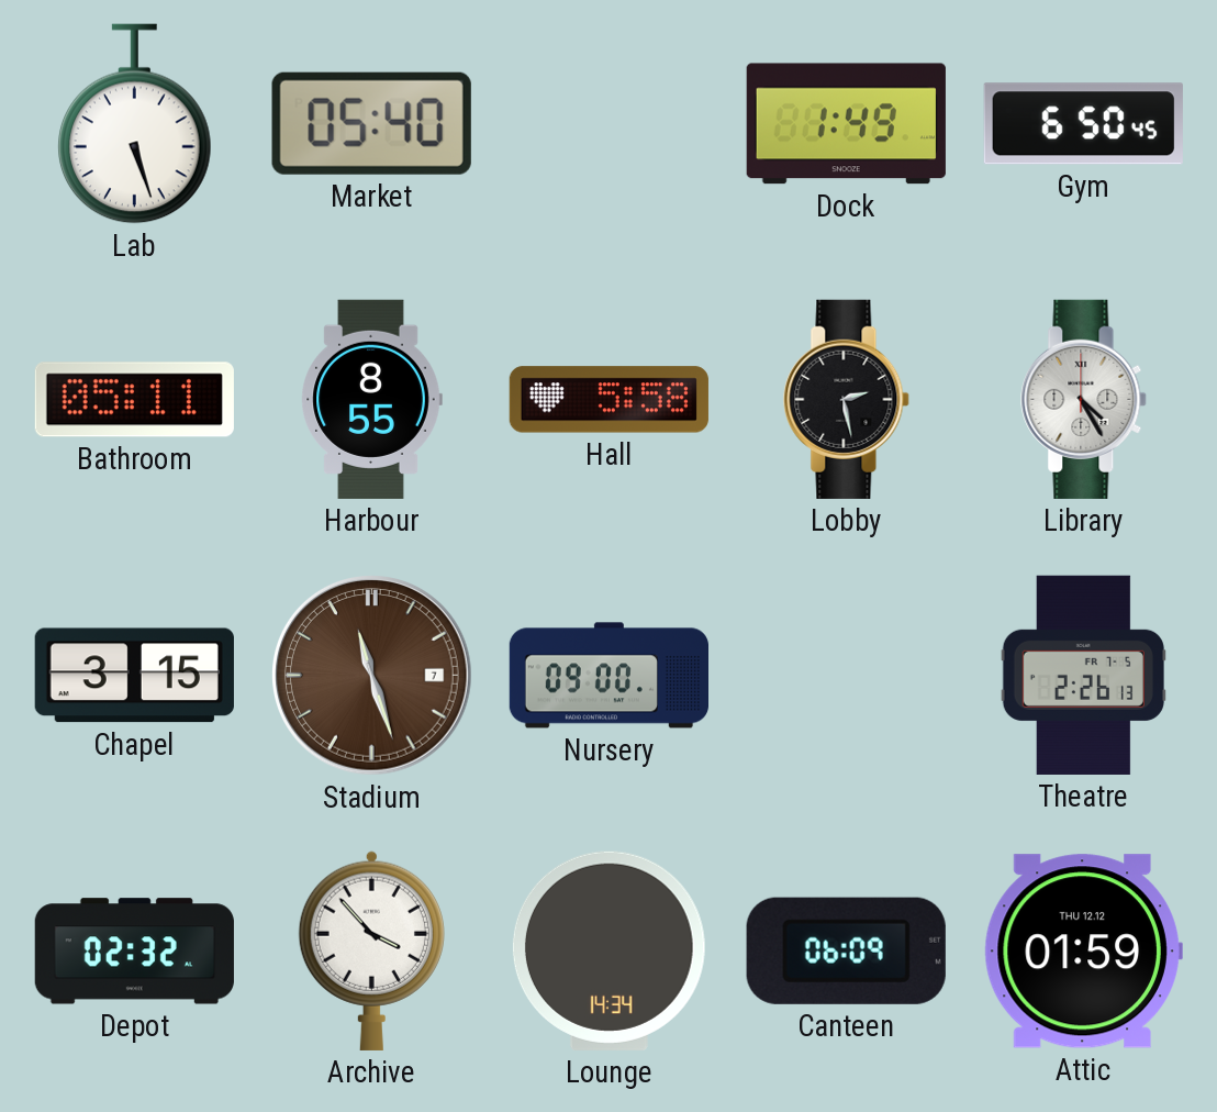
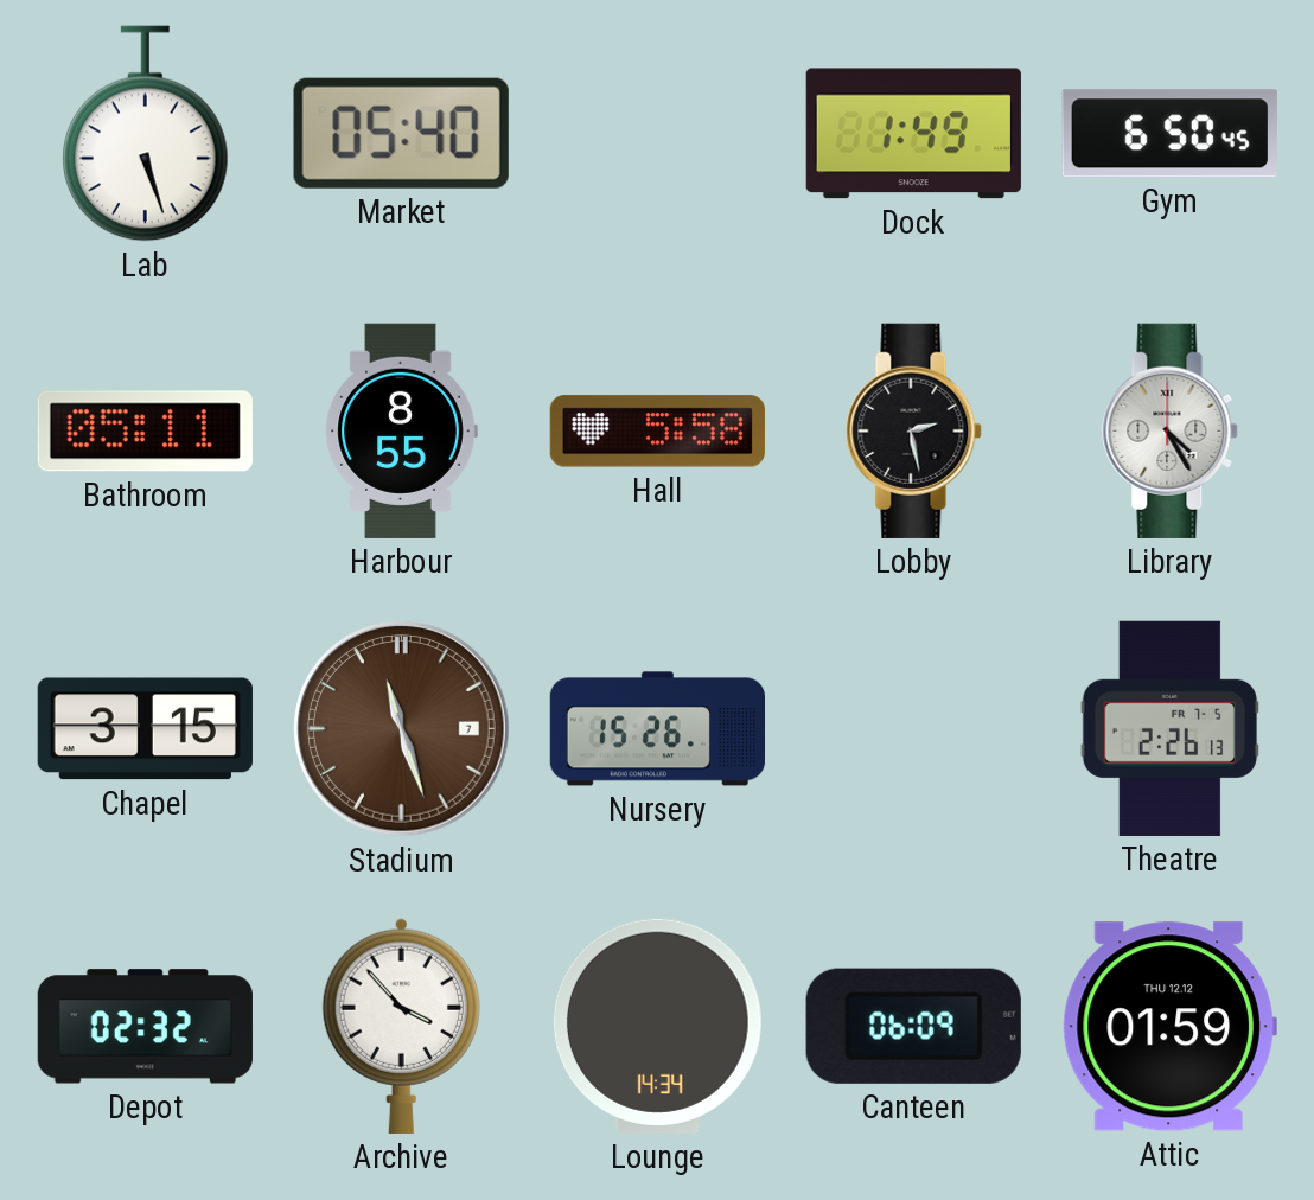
Nursery: 09:00 -> 15:26
